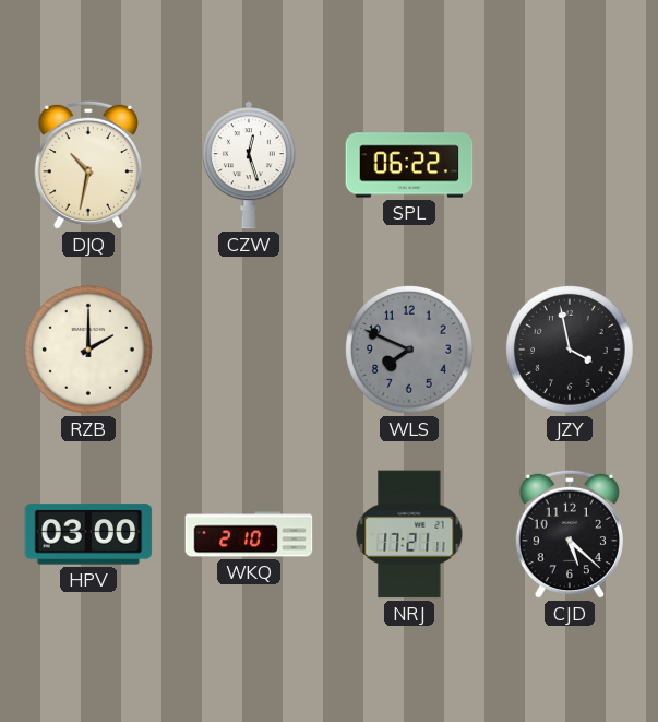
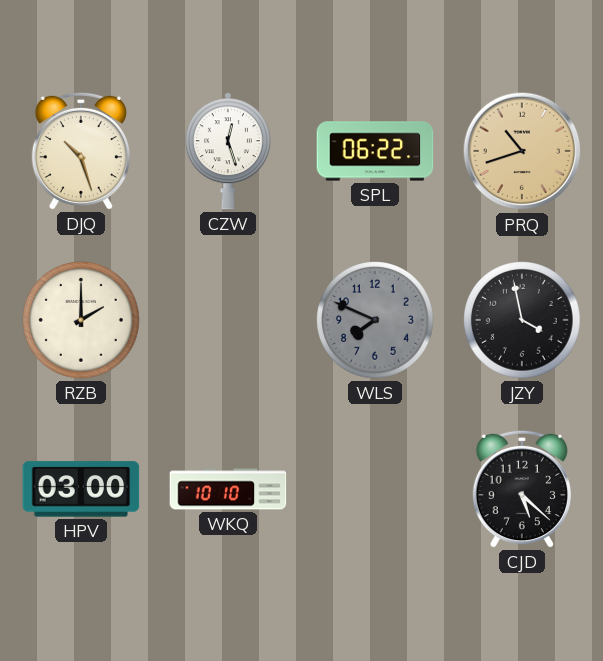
DJQ: 10:32 -> 10:27
PRQ: none -> 10:42
WKQ: 2:10 -> 10:10
NRJ: 17:21 -> none
